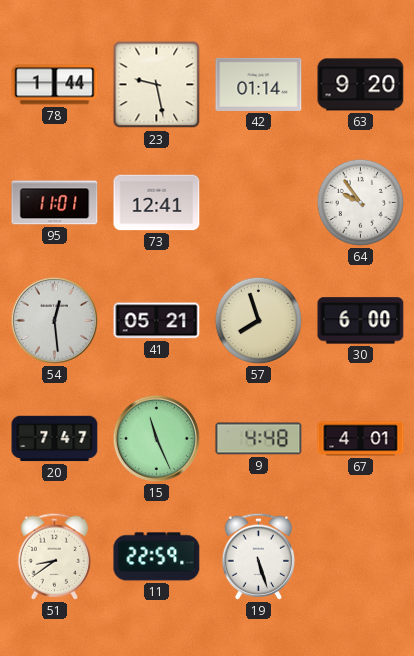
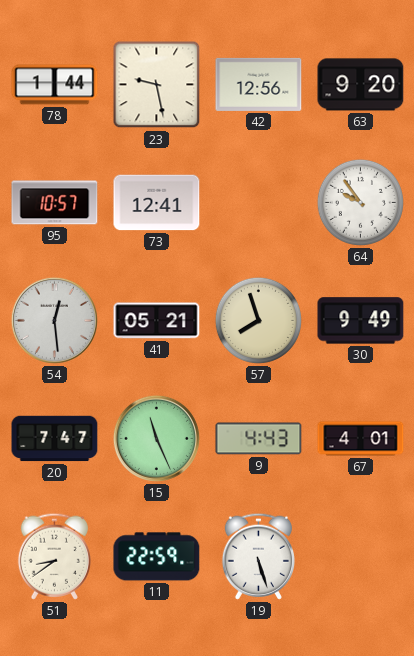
42: 01:14 -> 12:56
95: 11:01 -> 10:57
30: 6:00 -> 9:49
9: 4:48 -> 4:43
